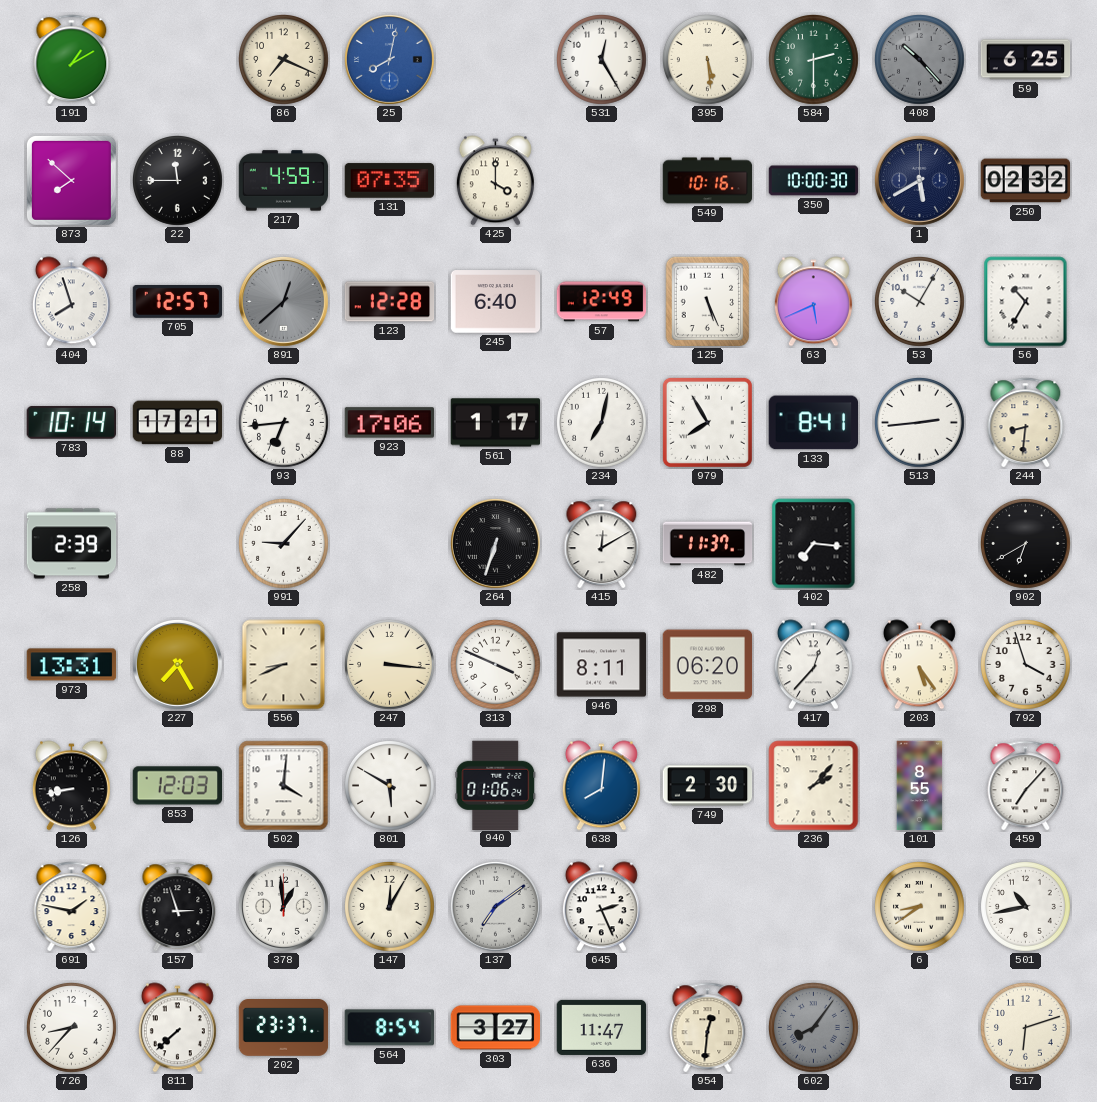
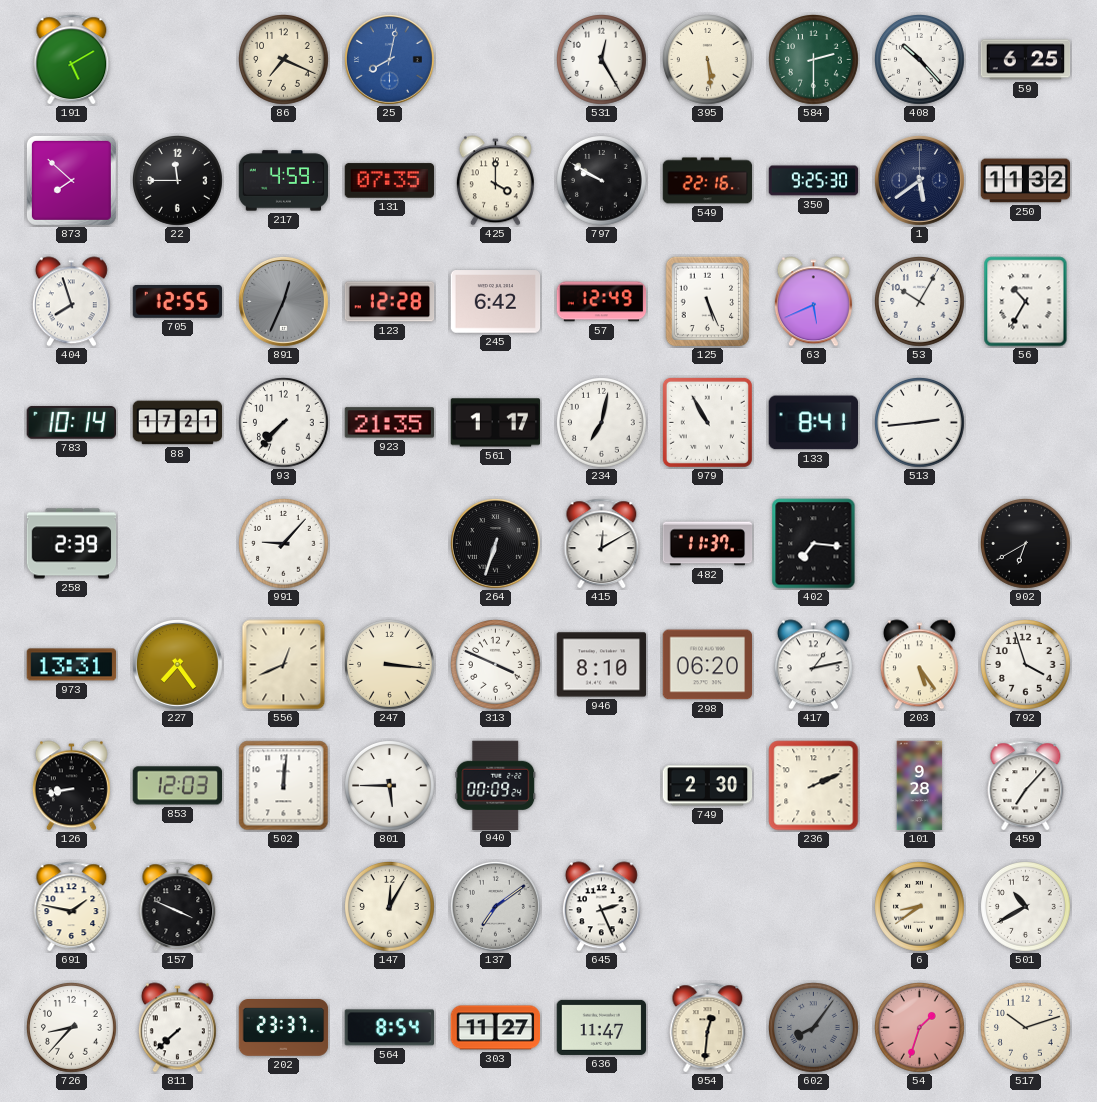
191: 1:10 -> 5:10
408 dial: grey -> white
797: none -> 9:50
549: 10:16 -> 22:16
350: 10:00 -> 9:25
1: 5:40 -> 5:39
250: 02:32 -> 11:32
705: 12:57 -> 12:55
891: 12:38 -> 12:34
245: 6:40 -> 6:42
93: 6:44 -> 7:37
923: 17:06 -> 21:35
979: 7:55 -> 10:55
244: 8:31 -> none
227: 7:25 -> 7:24
556: 8:41 -> 12:41
946: 8:11 -> 8:10
417: 12:37 -> 1:13
502: 4:01 -> 12:01
801: 5:50 -> 5:45
940: 01:06 -> 00:09
638: 8:01 -> none
236: 2:07 -> 2:11
101: 8:55 -> 9:28
157: 2:57 -> 3:49
378: 12:59 -> none
501: 10:43 -> 10:40
303: 3:27 -> 11:27
54: none -> 1:33
517: 6:12 -> 10:12
